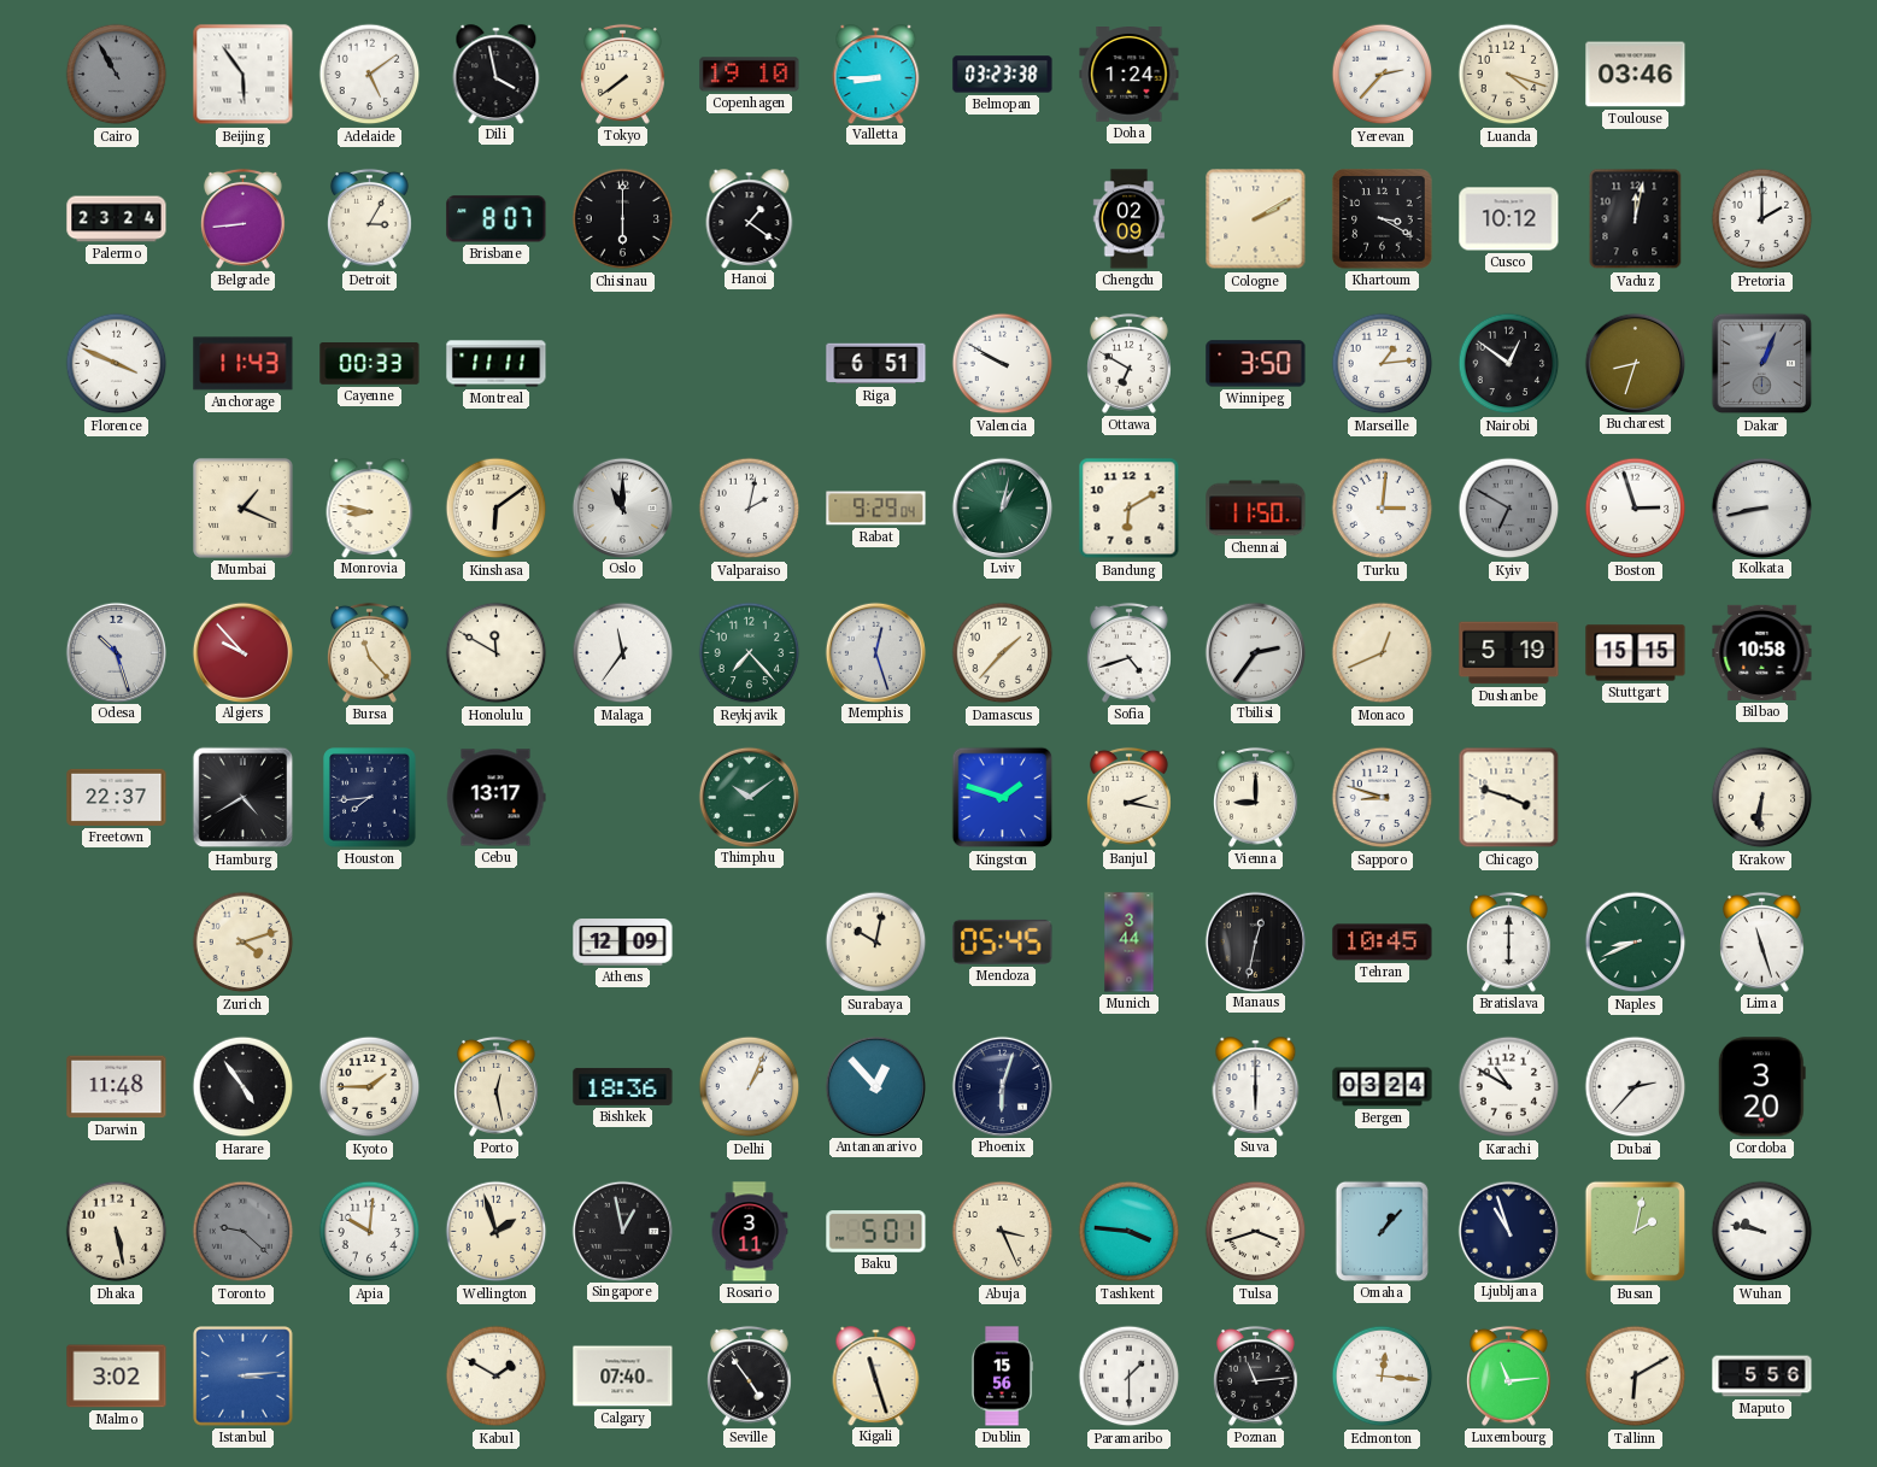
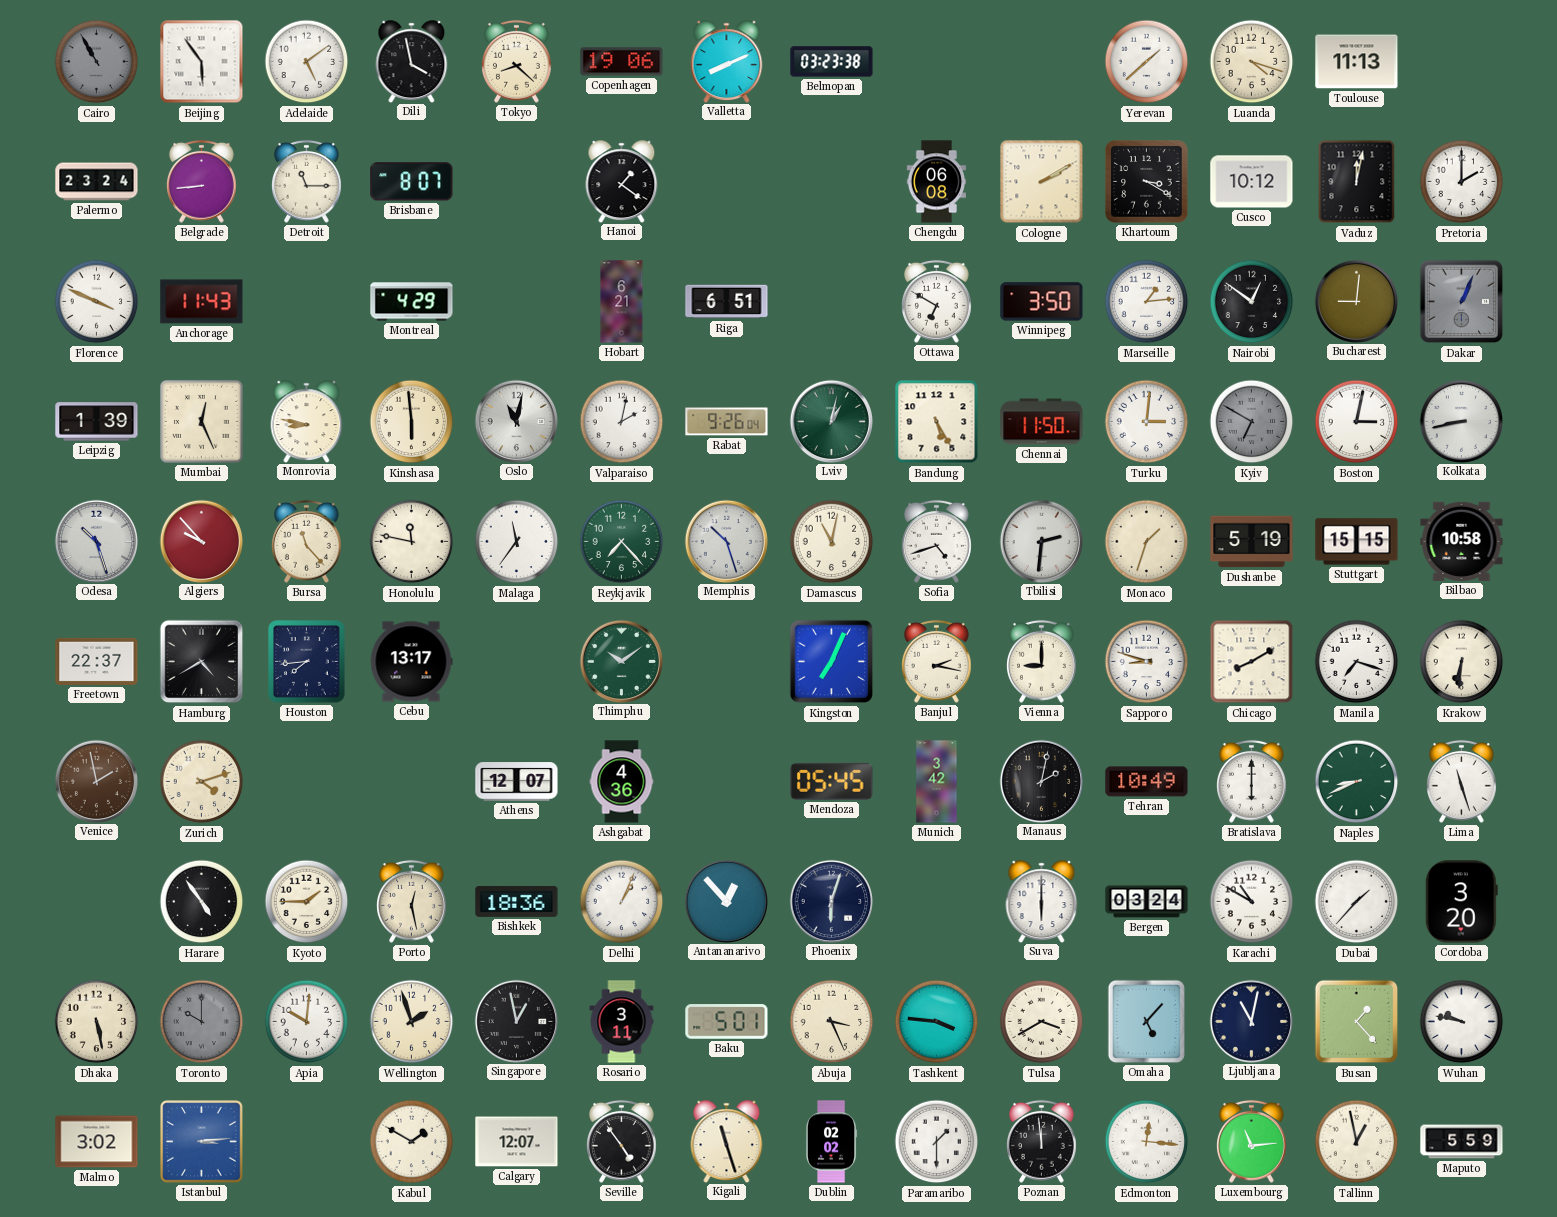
Tokyo: 7:39 -> 8:22
Copenhagen: 19:10 -> 19:06
Valletta: 8:45 -> 8:11
Doha: 1:24 -> none
Yerevan: 2:37 -> 1:38
Toulouse: 03:46 -> 11:13
Detroit: 3:05 -> 11:15
Chisinau: 6:00 -> none
Chengdu: 02:09 -> 06:08
Cayenne: 00:33 -> none
Montreal: 11:11 -> 4:29
Hobart: none -> 6:21
Valencia: 9:50 -> none
Bucharest: 8:33 -> 9:01
Leipzig: none -> 1:39
Mumbai: 1:19 -> 12:26
Kinshasa: 6:09 -> 5:59
Oslo: 11:00 -> 11:02
Rabat: 9:29 -> 9:26
Bandung: 6:10 -> 5:25
Boston: 2:57 -> 3:02
Honolulu: 11:50 -> 11:47
Memphis: 12:27 -> 10:27
Damascus: 1:37 -> 11:02
Tbilisi: 2:36 -> 2:31
Monaco: 12:41 -> 1:33
Kingston: 1:48 -> 7:04
Chicago: 3:48 -> 8:10
Manila: none -> 7:18
Venice: none -> 1:58
Athens: 12:09 -> 12:07
Ashgabat: none -> 4:36
Surabaya: 10:02 -> none
Munich: 3:44 -> 3:42
Manaus: 12:32 -> 2:02
Tehran: 10:45 -> 10:49
Darwin: 11:48 -> none
Dubai: 2:37 -> 1:37
Toronto: 9:22 -> 10:00
Tulsa: 3:42 -> 3:40
Omaha: 1:07 -> 5:07
Ljubljana: 10:57 -> 11:02
Busan: 2:02 -> 1:23
Calgary: 07:40 -> 12:07
Dublin: 15:56 -> 02:02
Poznan: 11:14 -> 11:59
Tallinn: 6:10 -> 12:58
Maputo: 5:56 -> 5:59
